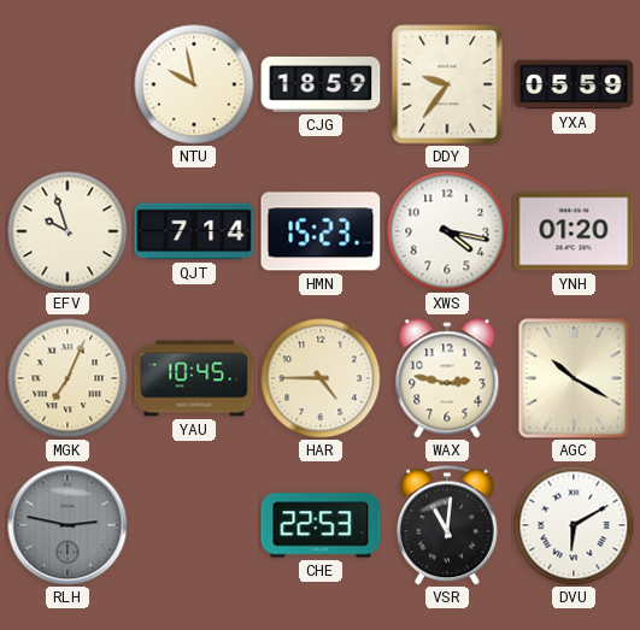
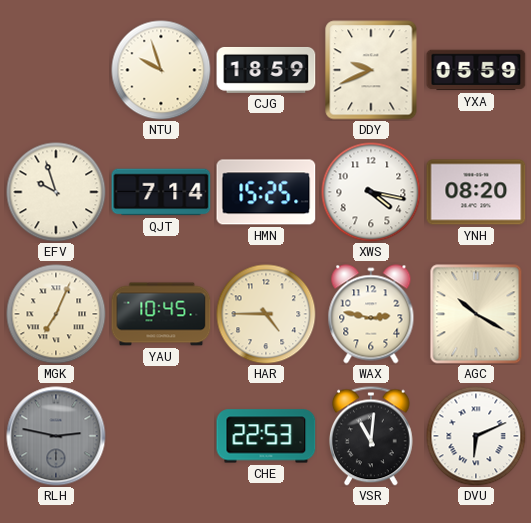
NTU: 9:58 -> 9:57
DDY: 9:36 -> 9:41
HMN: 15:23 -> 15:25
YNH: 01:20 -> 08:20
DVU: 6:10 -> 6:11
